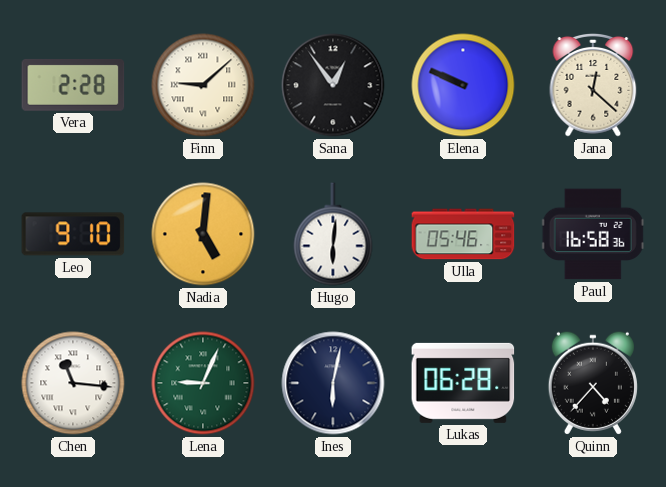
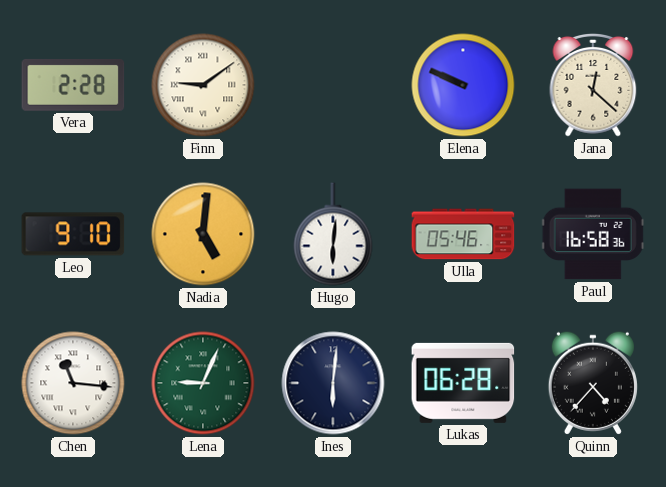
Finn: 9:08 -> 9:09
Sana: 12:54 -> none
Ines: 6:02 -> 6:01
